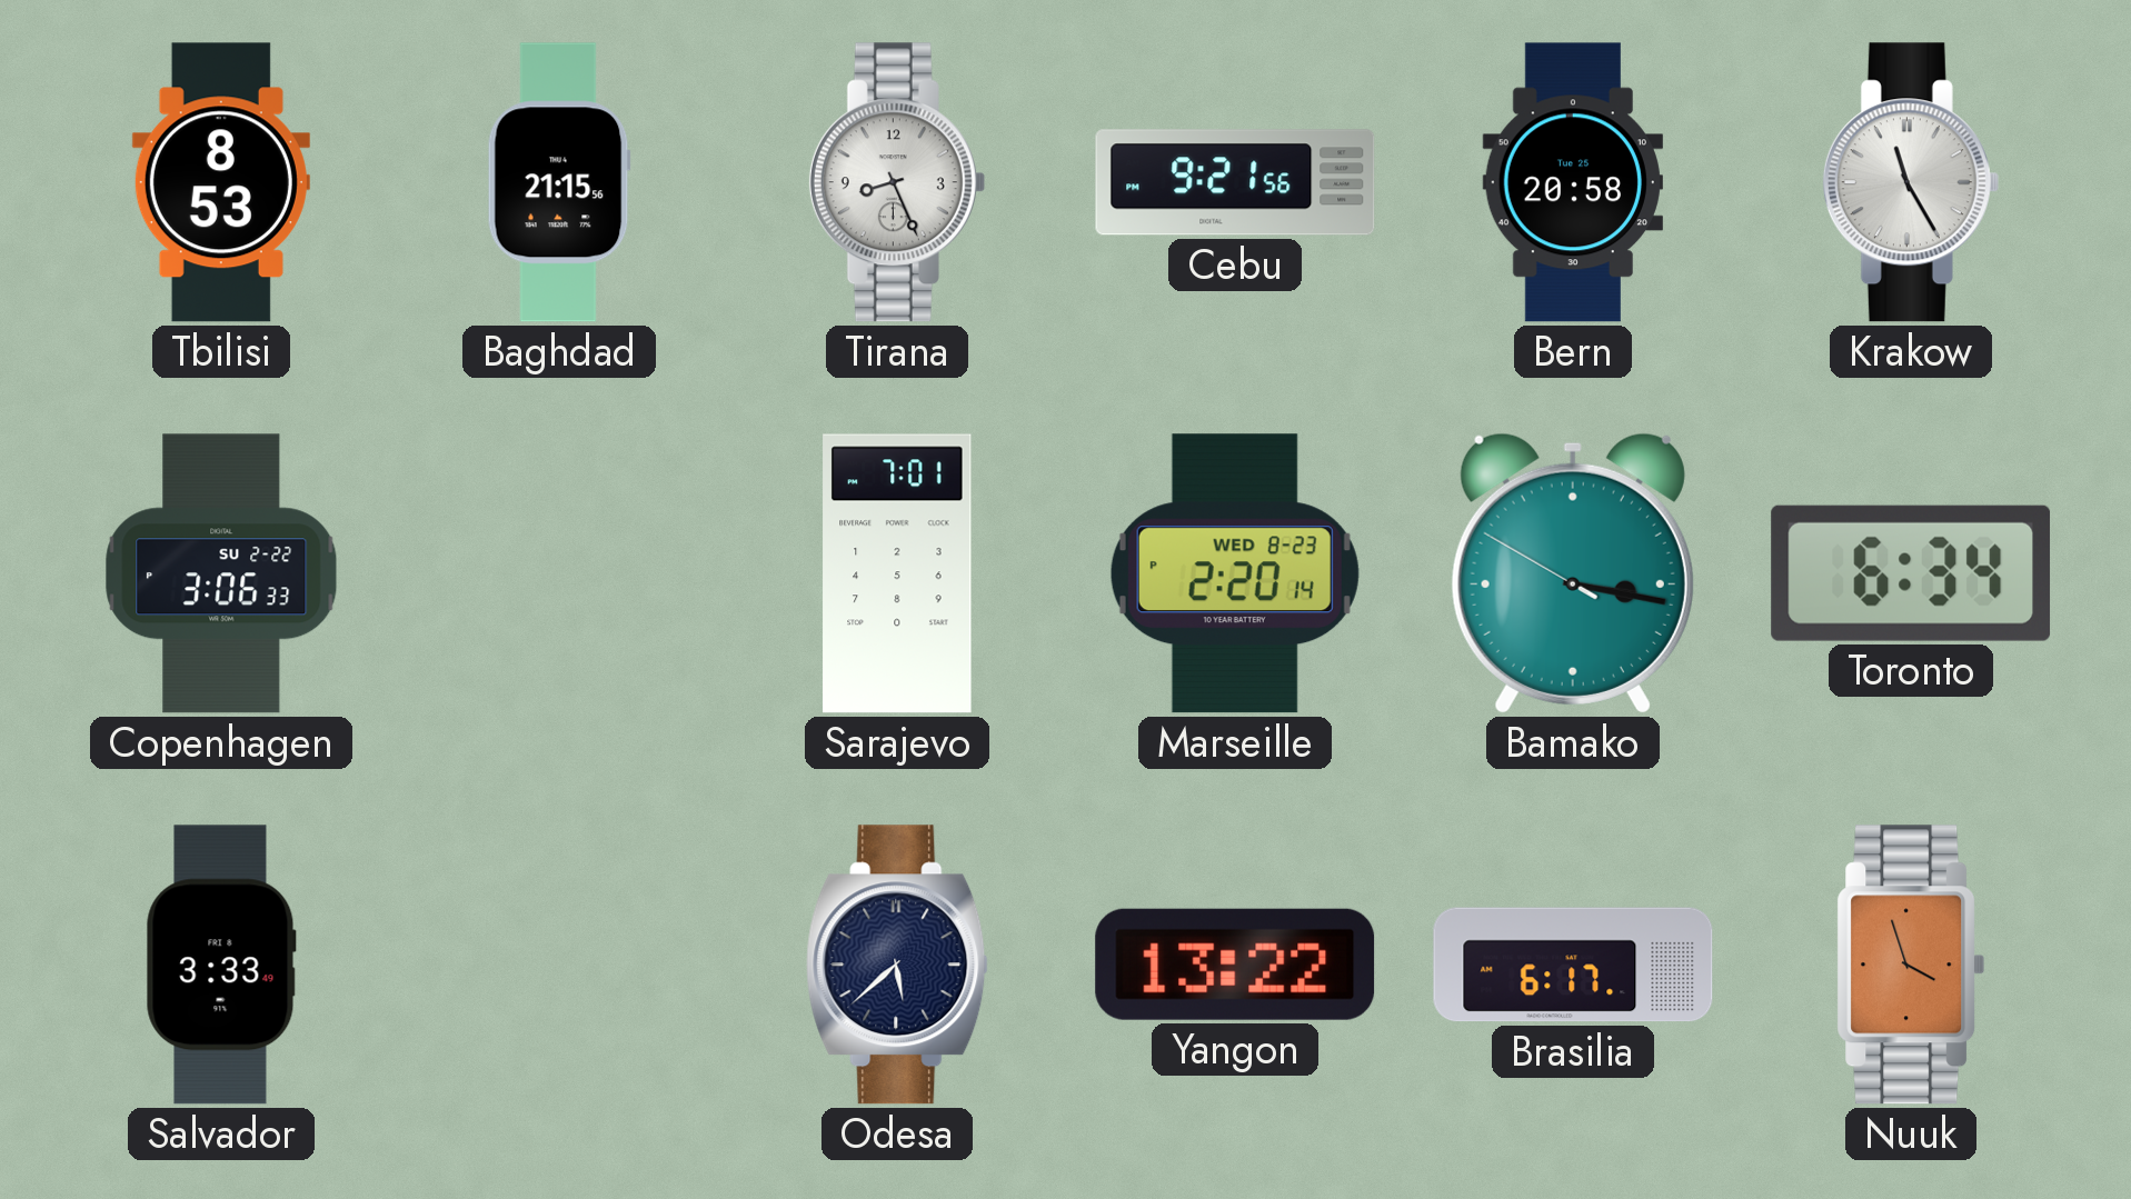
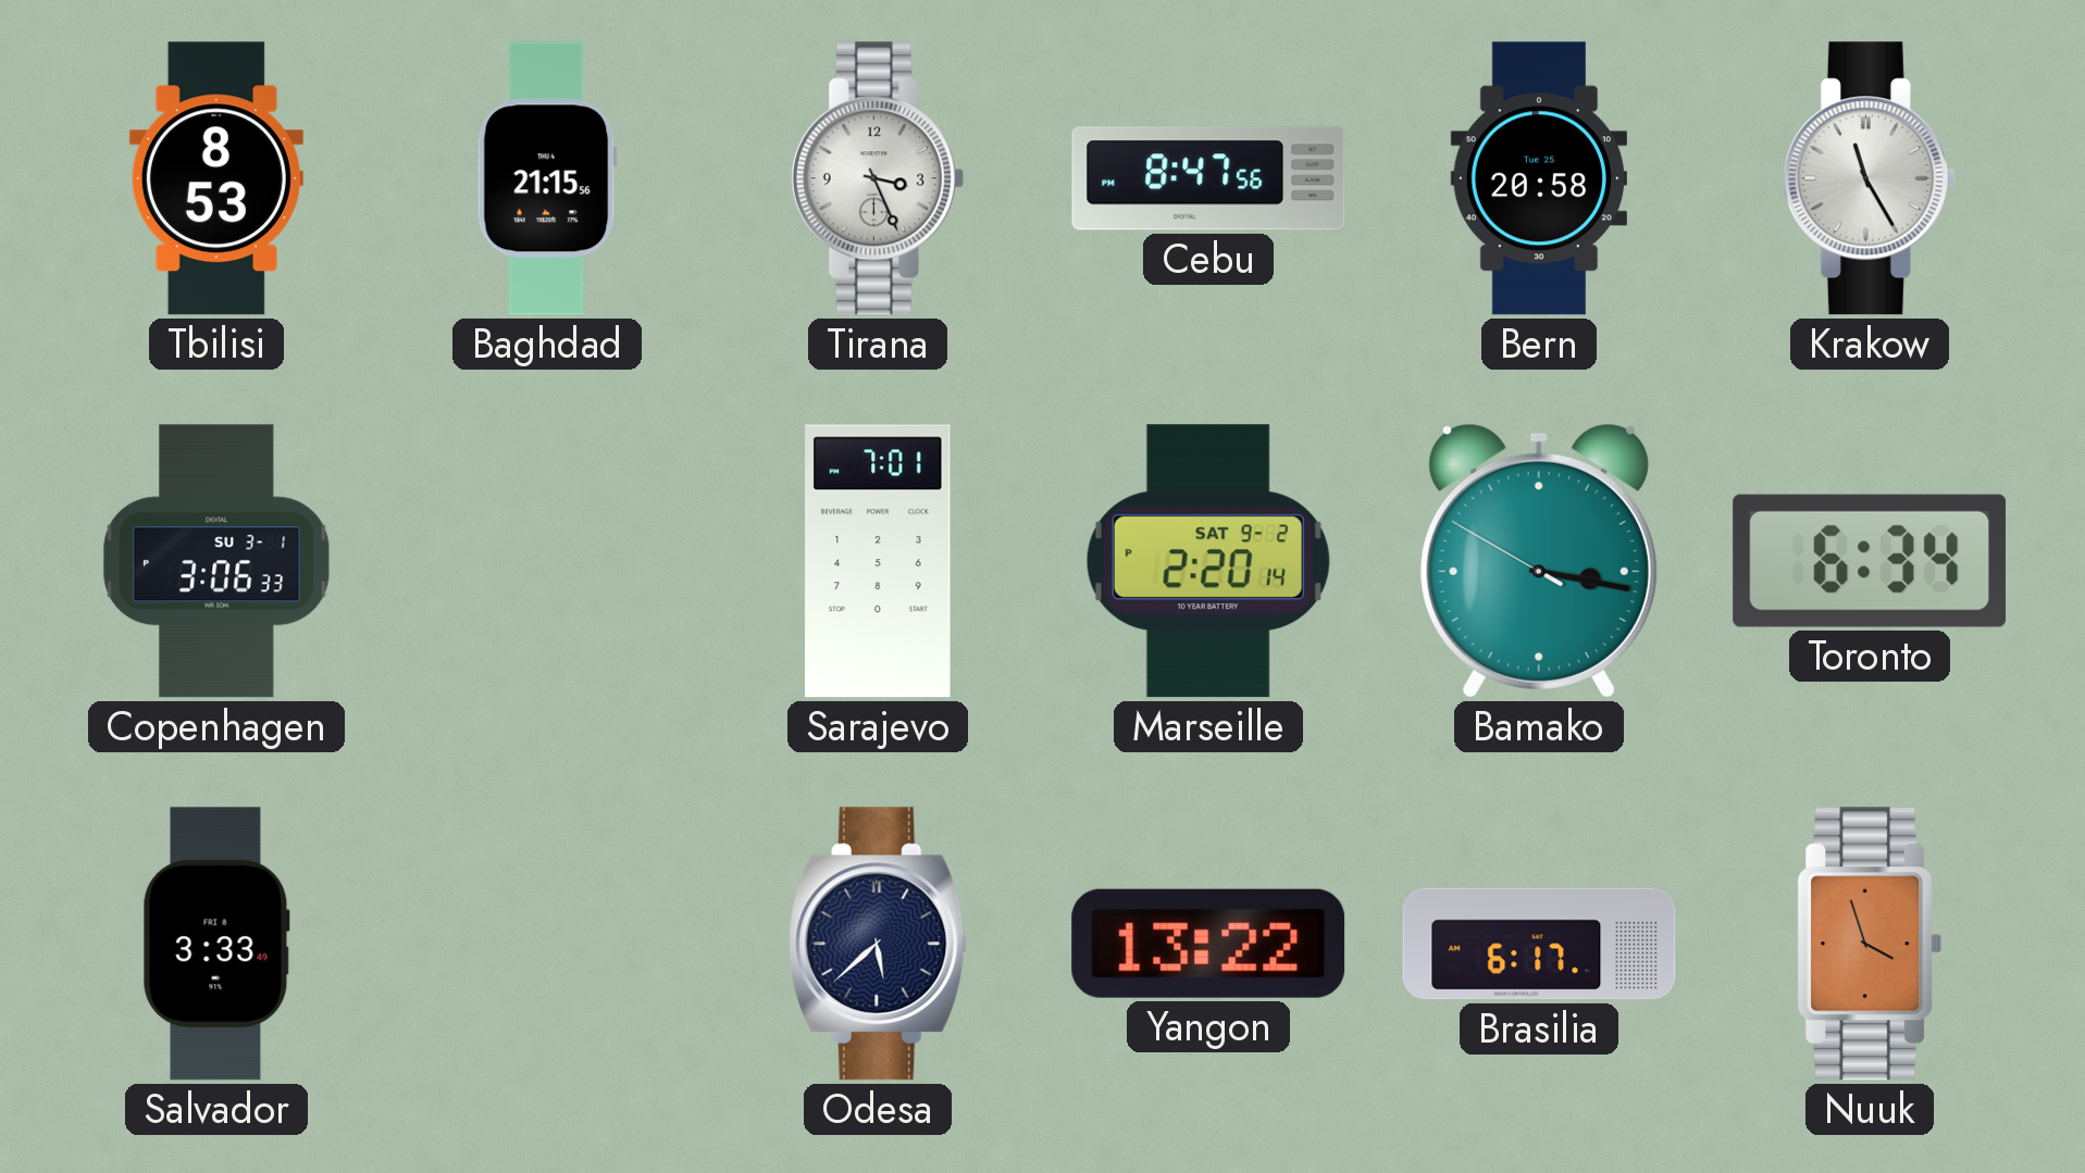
Tirana: 8:26 -> 3:26
Cebu: 9:21 -> 8:47
Copenhagen date: SU 2-22 -> SU 3-1
Marseille date: WED 8-23 -> SAT 9-2
